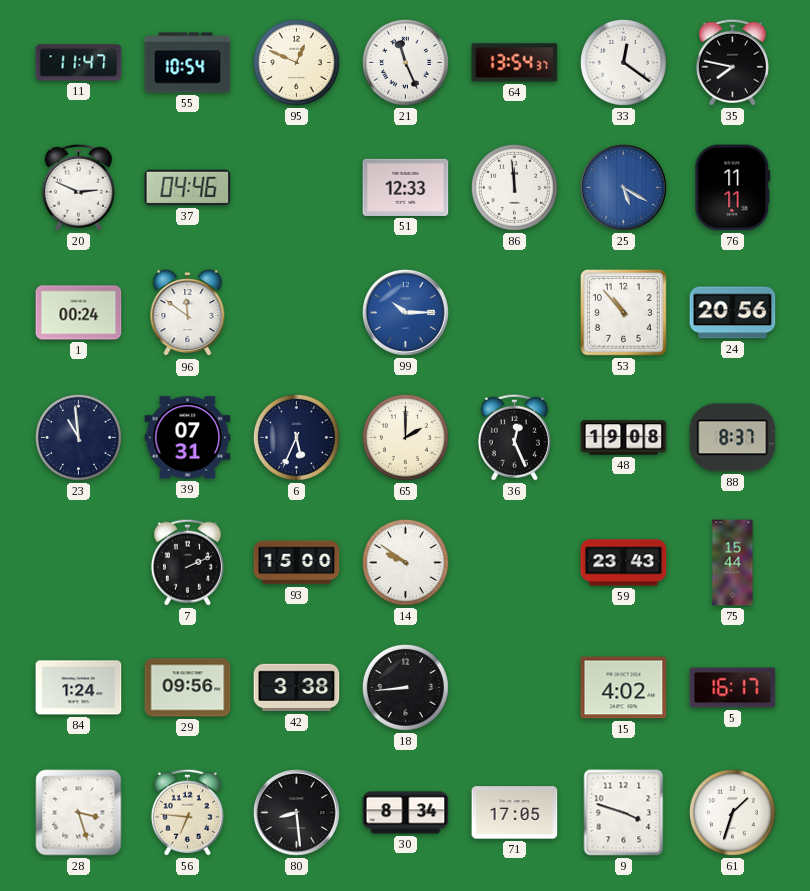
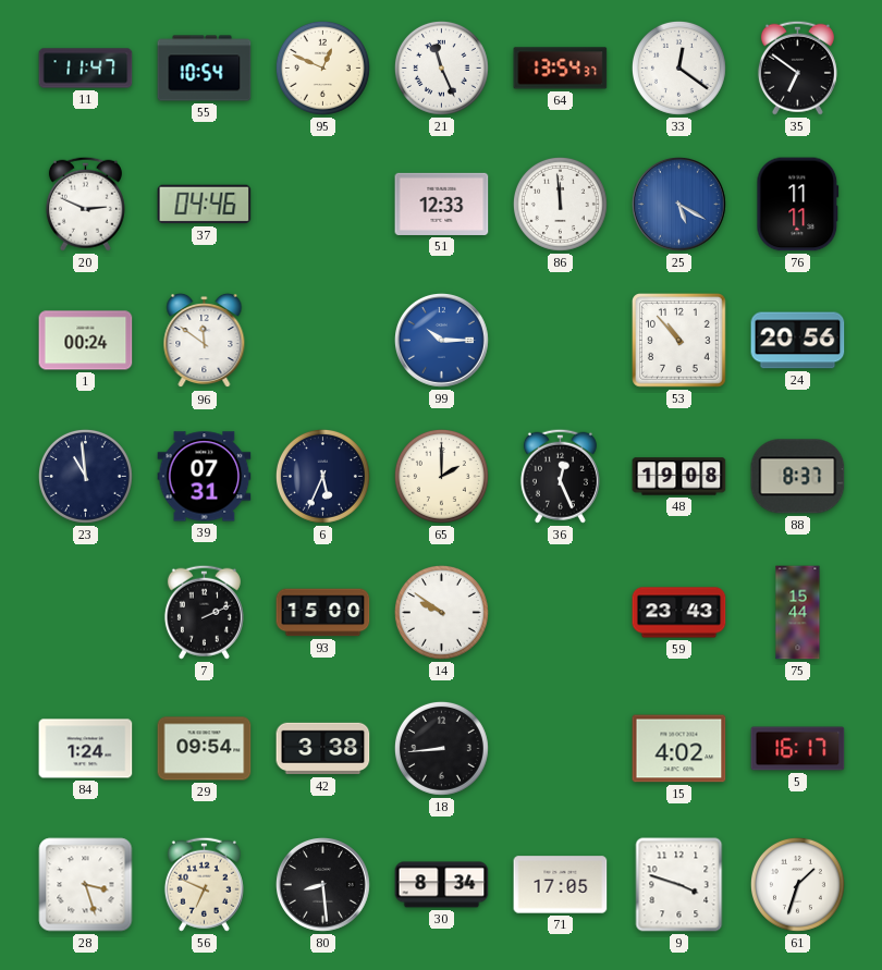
35: 7:47 -> 6:51
29: 09:56 -> 09:54
56: 6:46 -> 6:49
